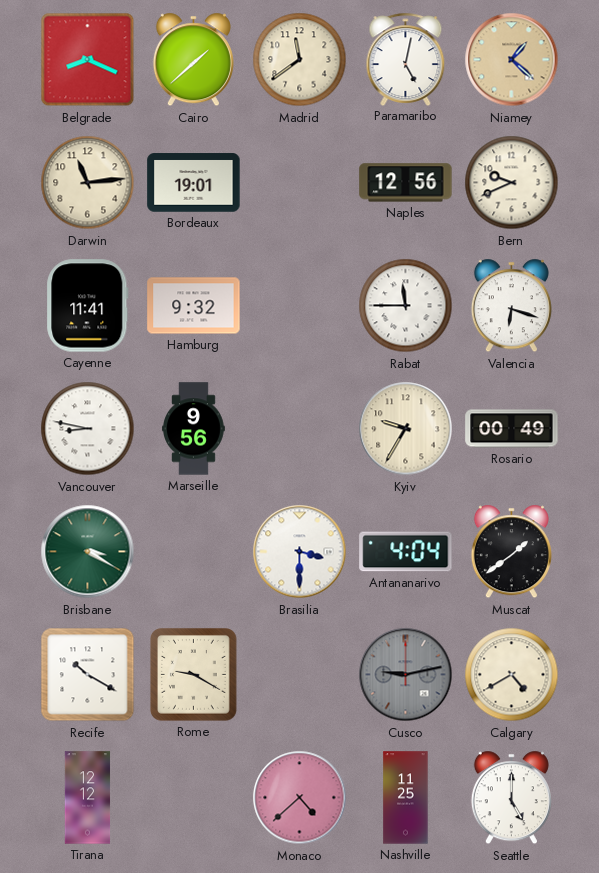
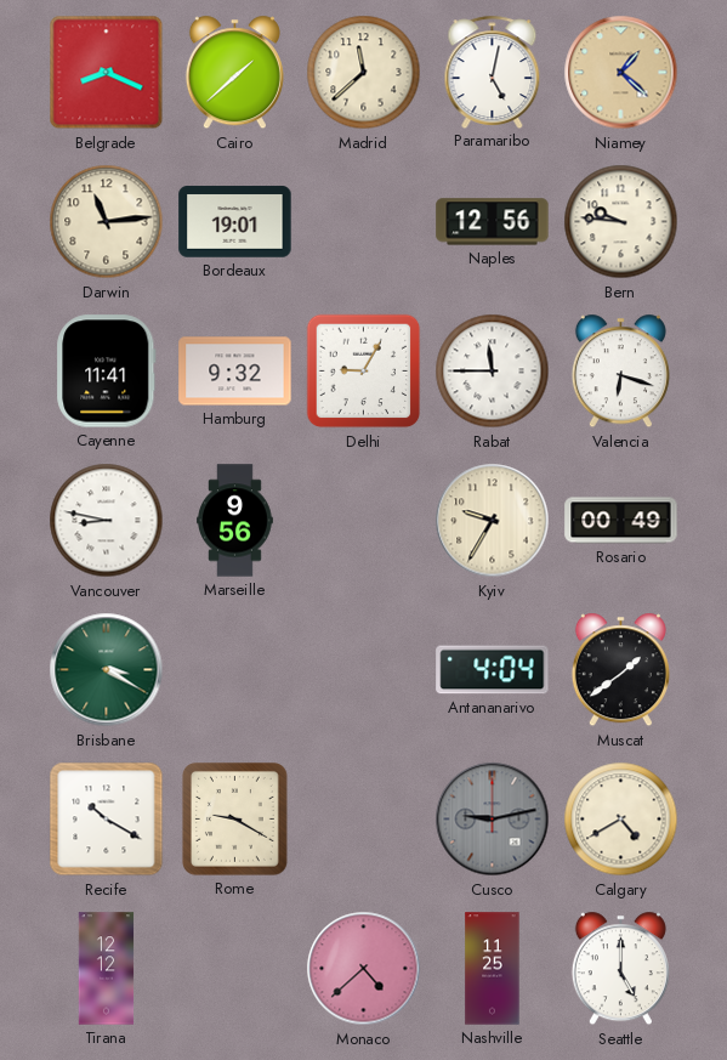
Madrid: 11:39 -> 11:38
Bern: 9:41 -> 9:46
Delhi: none -> 9:05
Brasilia: 3:30 -> none
